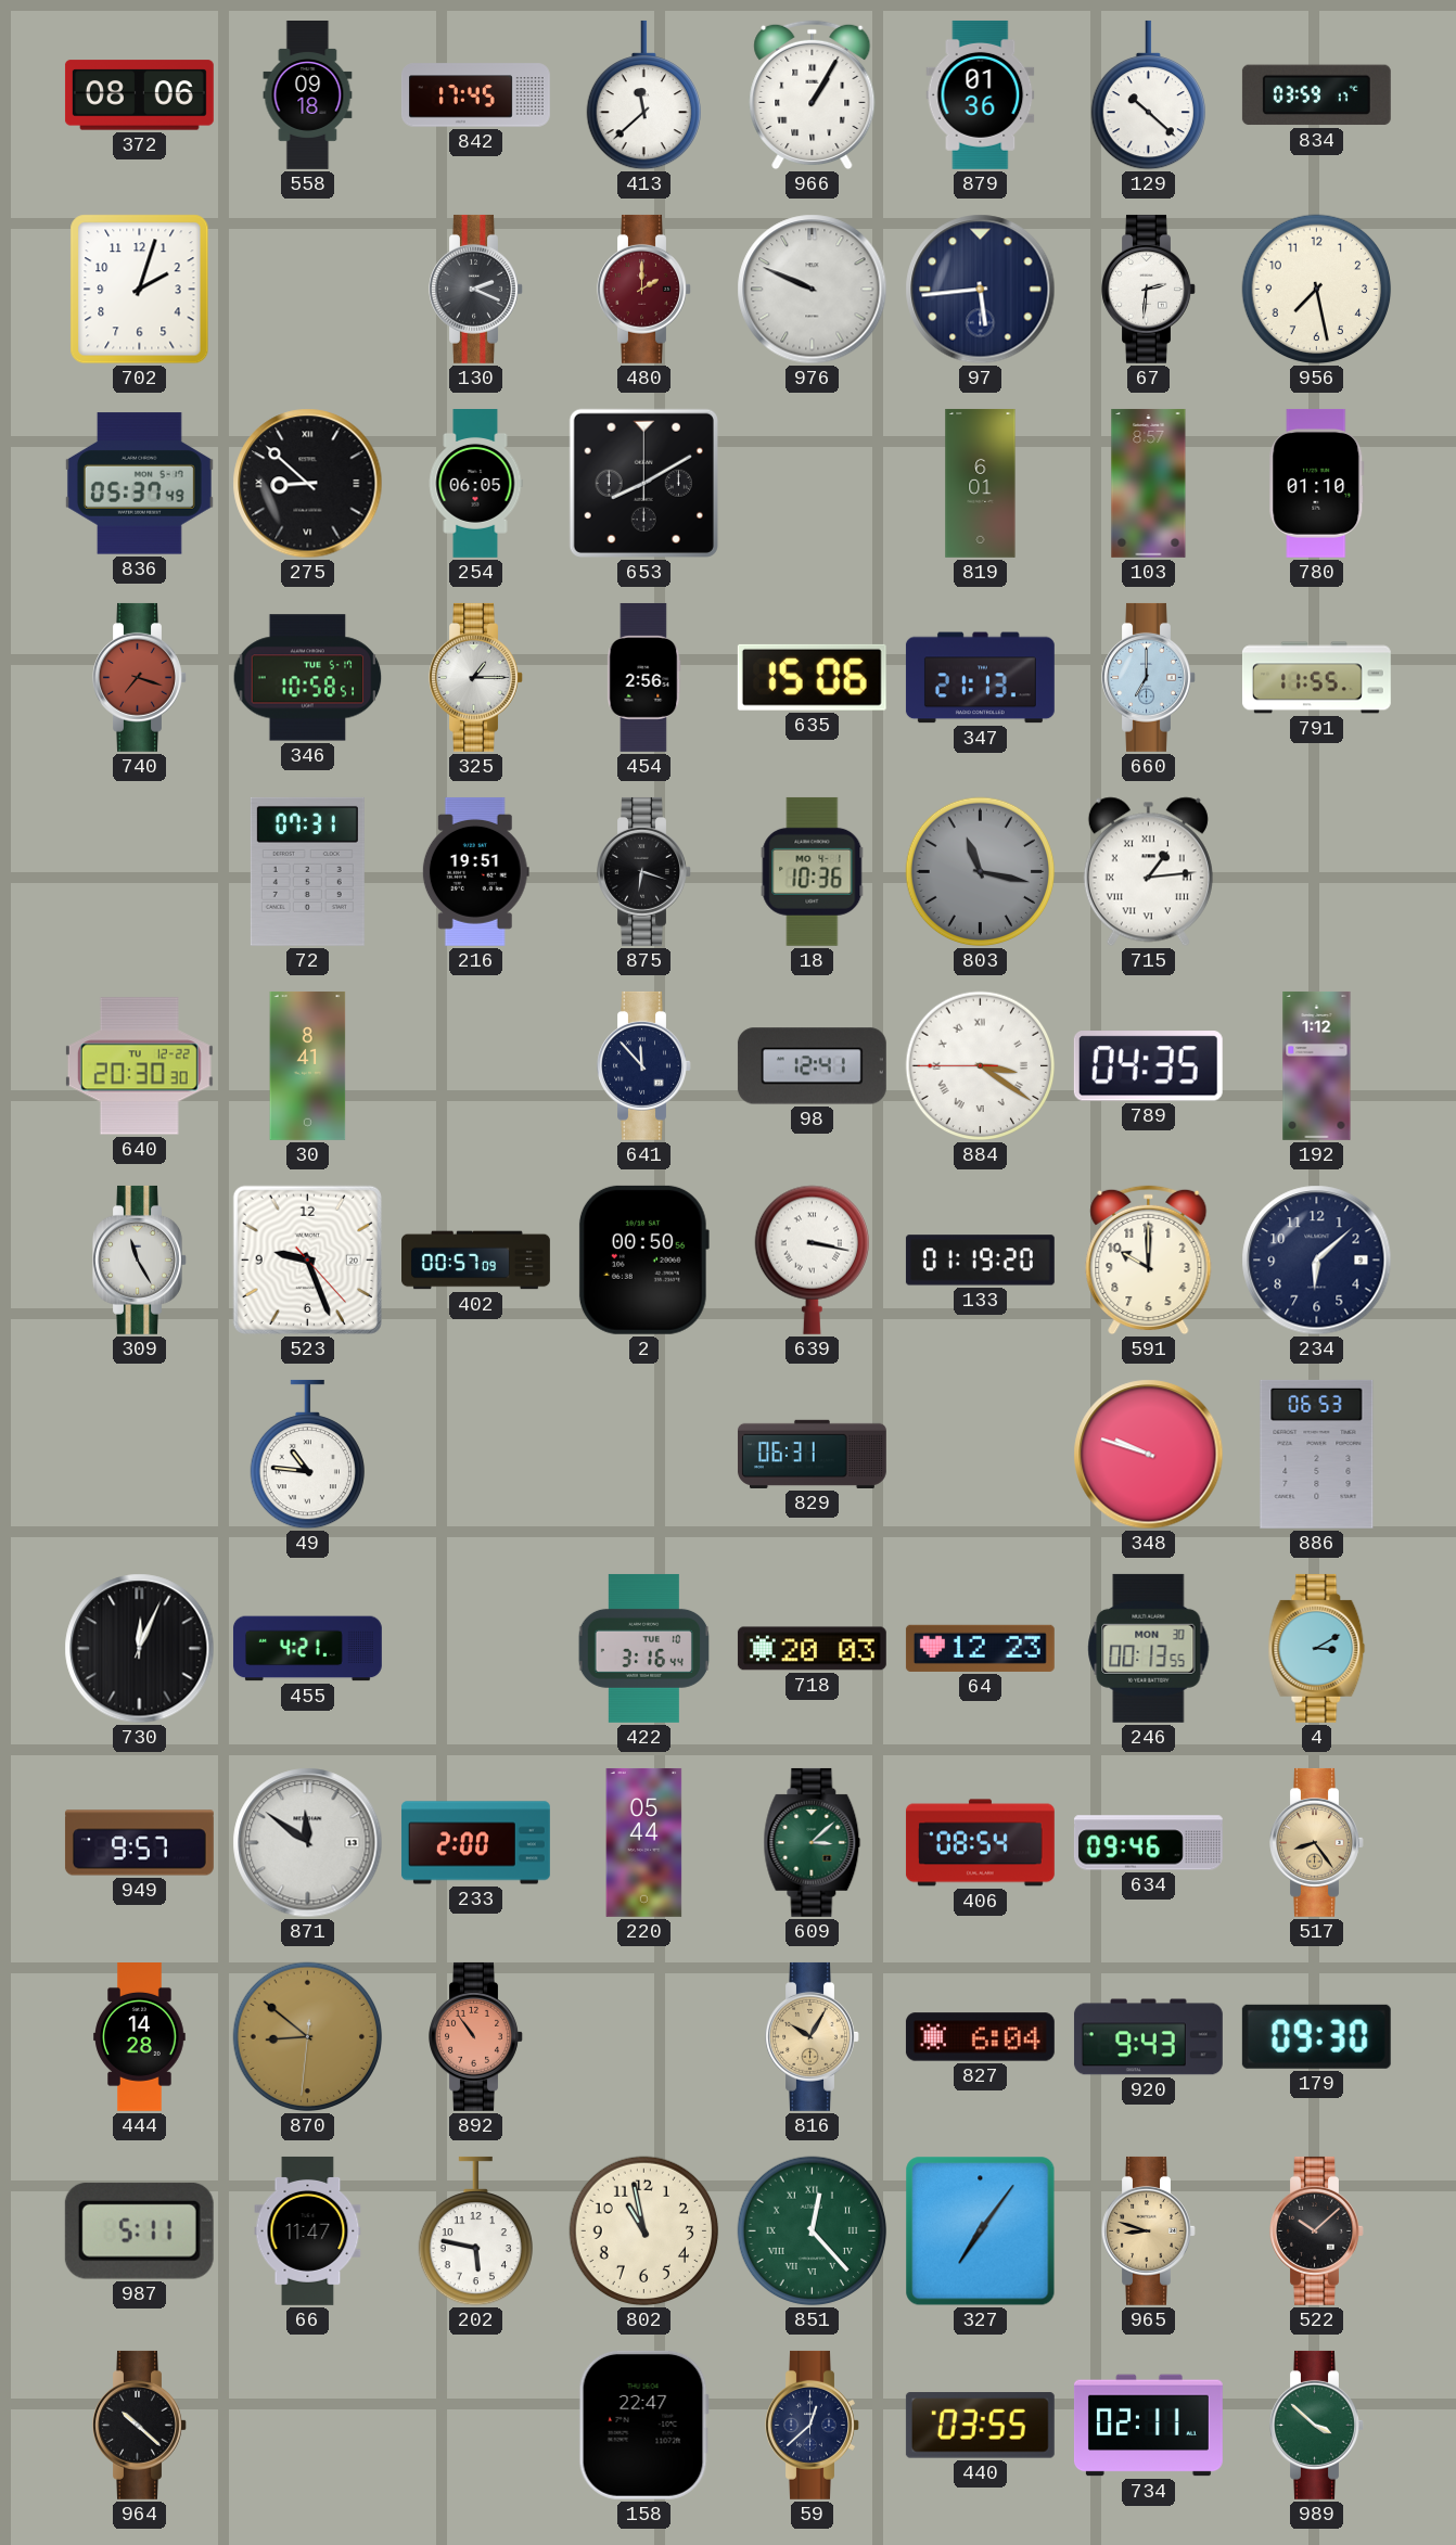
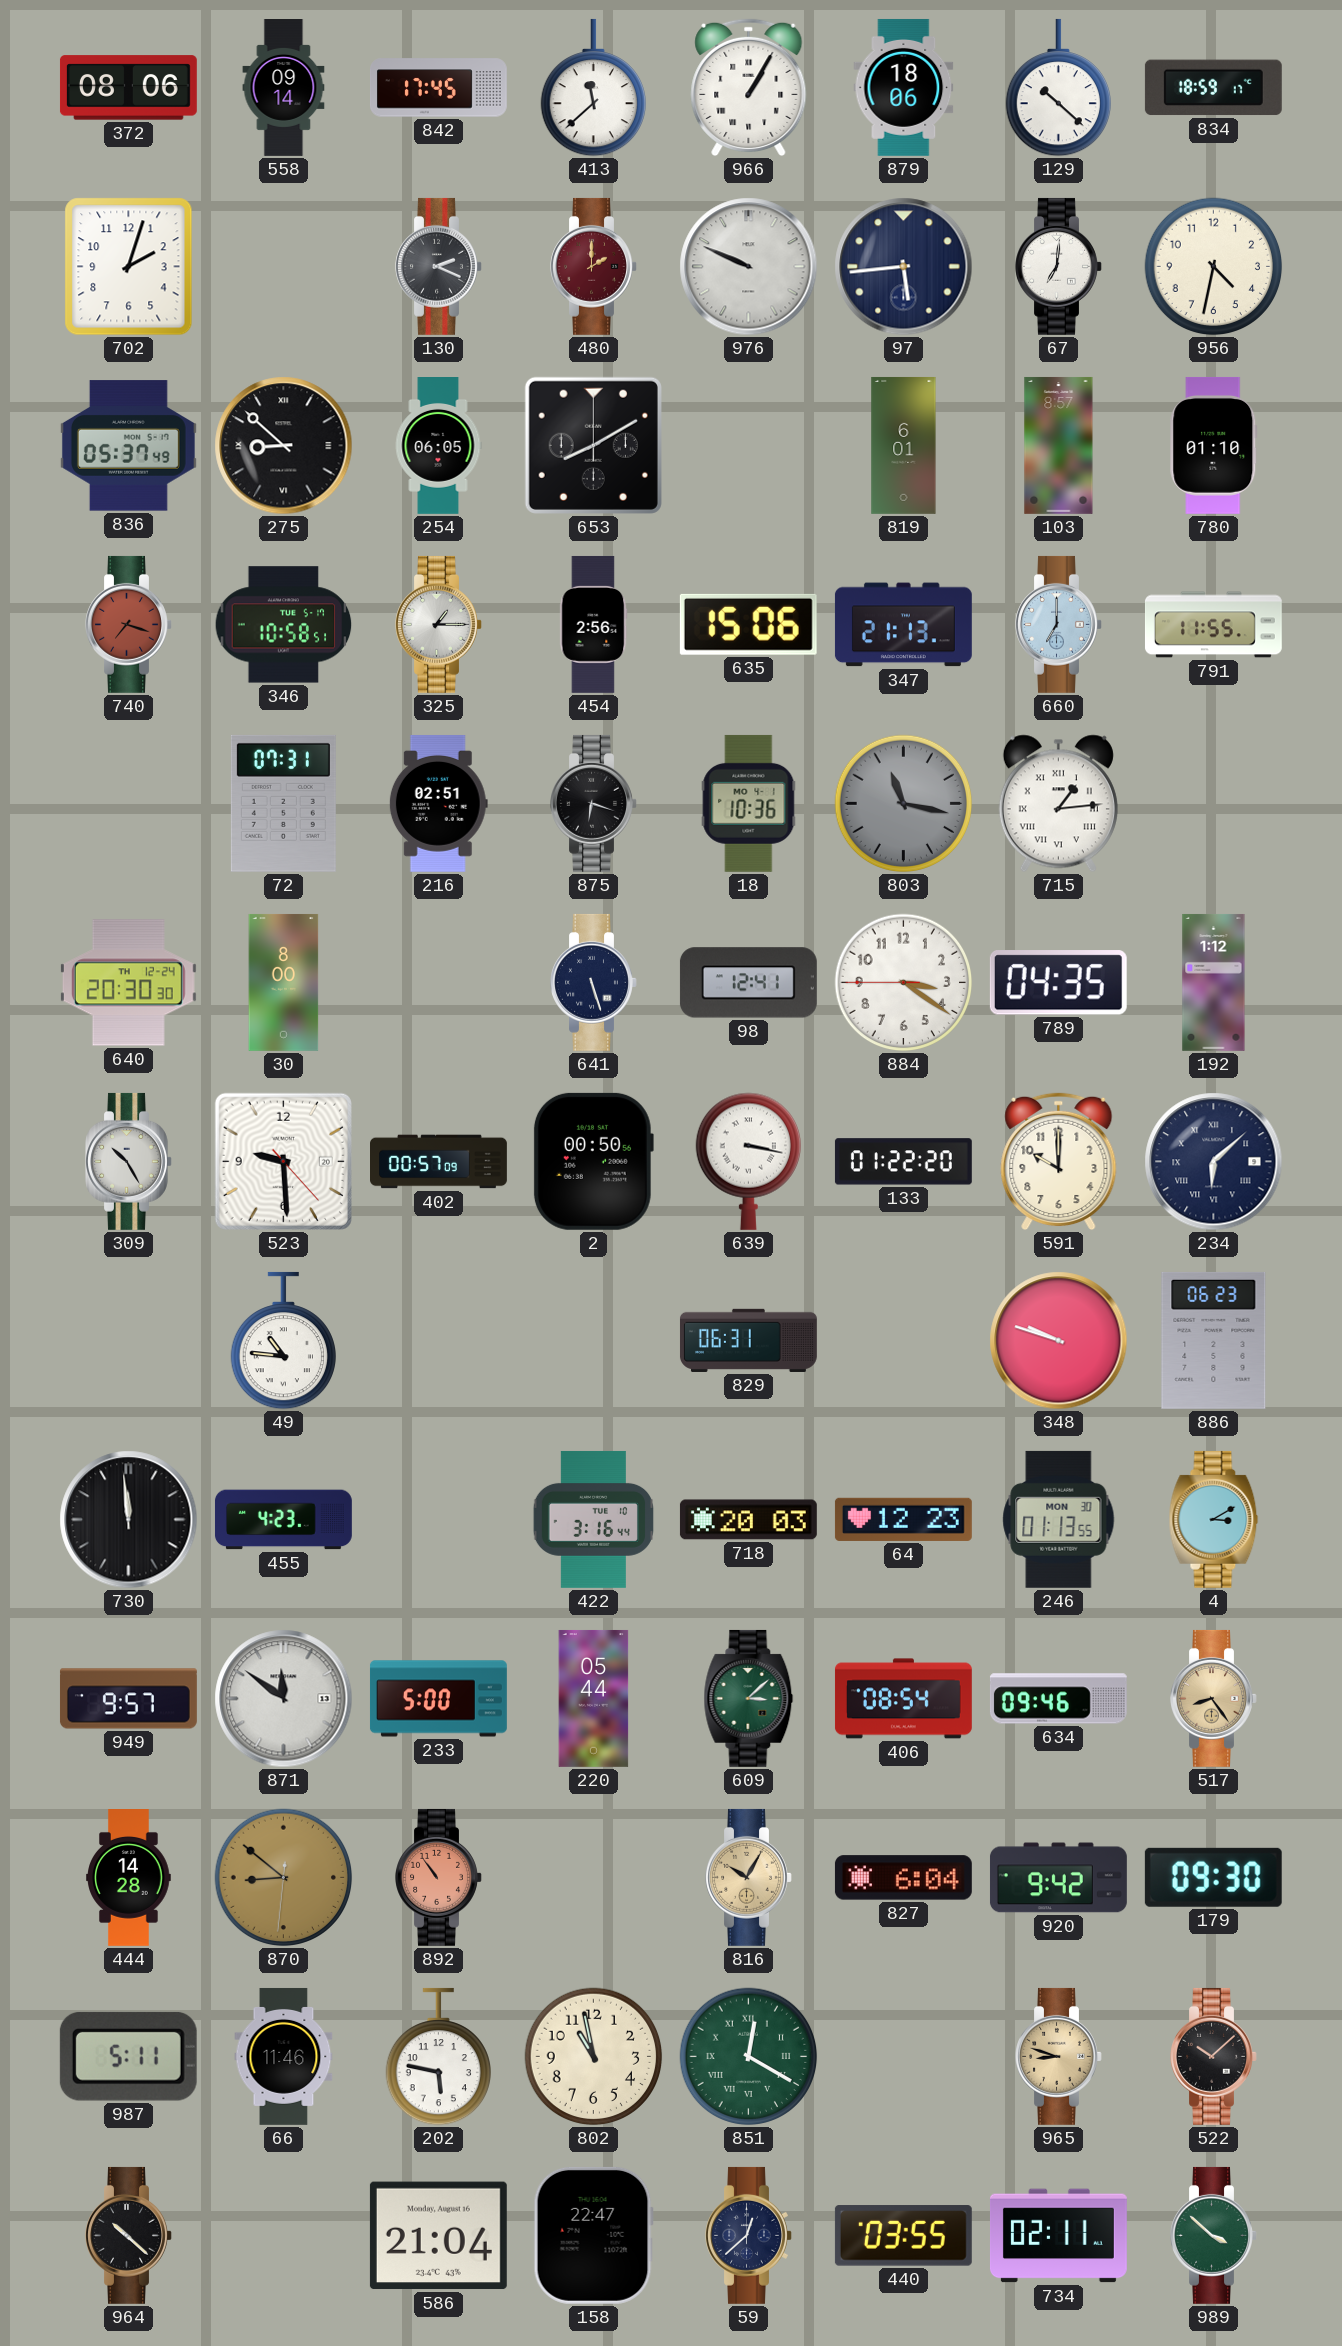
558: 09:18 -> 09:14
879: 01:36 -> 18:06
834: 03:59 -> 18:59
67: 2:31 -> 7:01
956: 7:28 -> 4:32
216: 19:51 -> 02:51
640 date: TU 12-22 -> TH 12-24
30: 8:41 -> 8:00
641: 11:53 -> 5:27
884 numerals: Roman -> Arabic
309: 11:25 -> 10:25
523: 9:26 -> 9:29
133: 01:19 -> 01:22
234 numerals: Arabic -> Roman
886: 06:53 -> 06:23
730: 12:04 -> 11:59
455: 4:21 -> 4:23
246: 00:13 -> 01:13
233: 2:00 -> 5:00
920: 9:43 -> 9:42
66: 11:47 -> 11:46
851: 12:23 -> 12:20
327: 7:06 -> none
586: none -> 21:04
